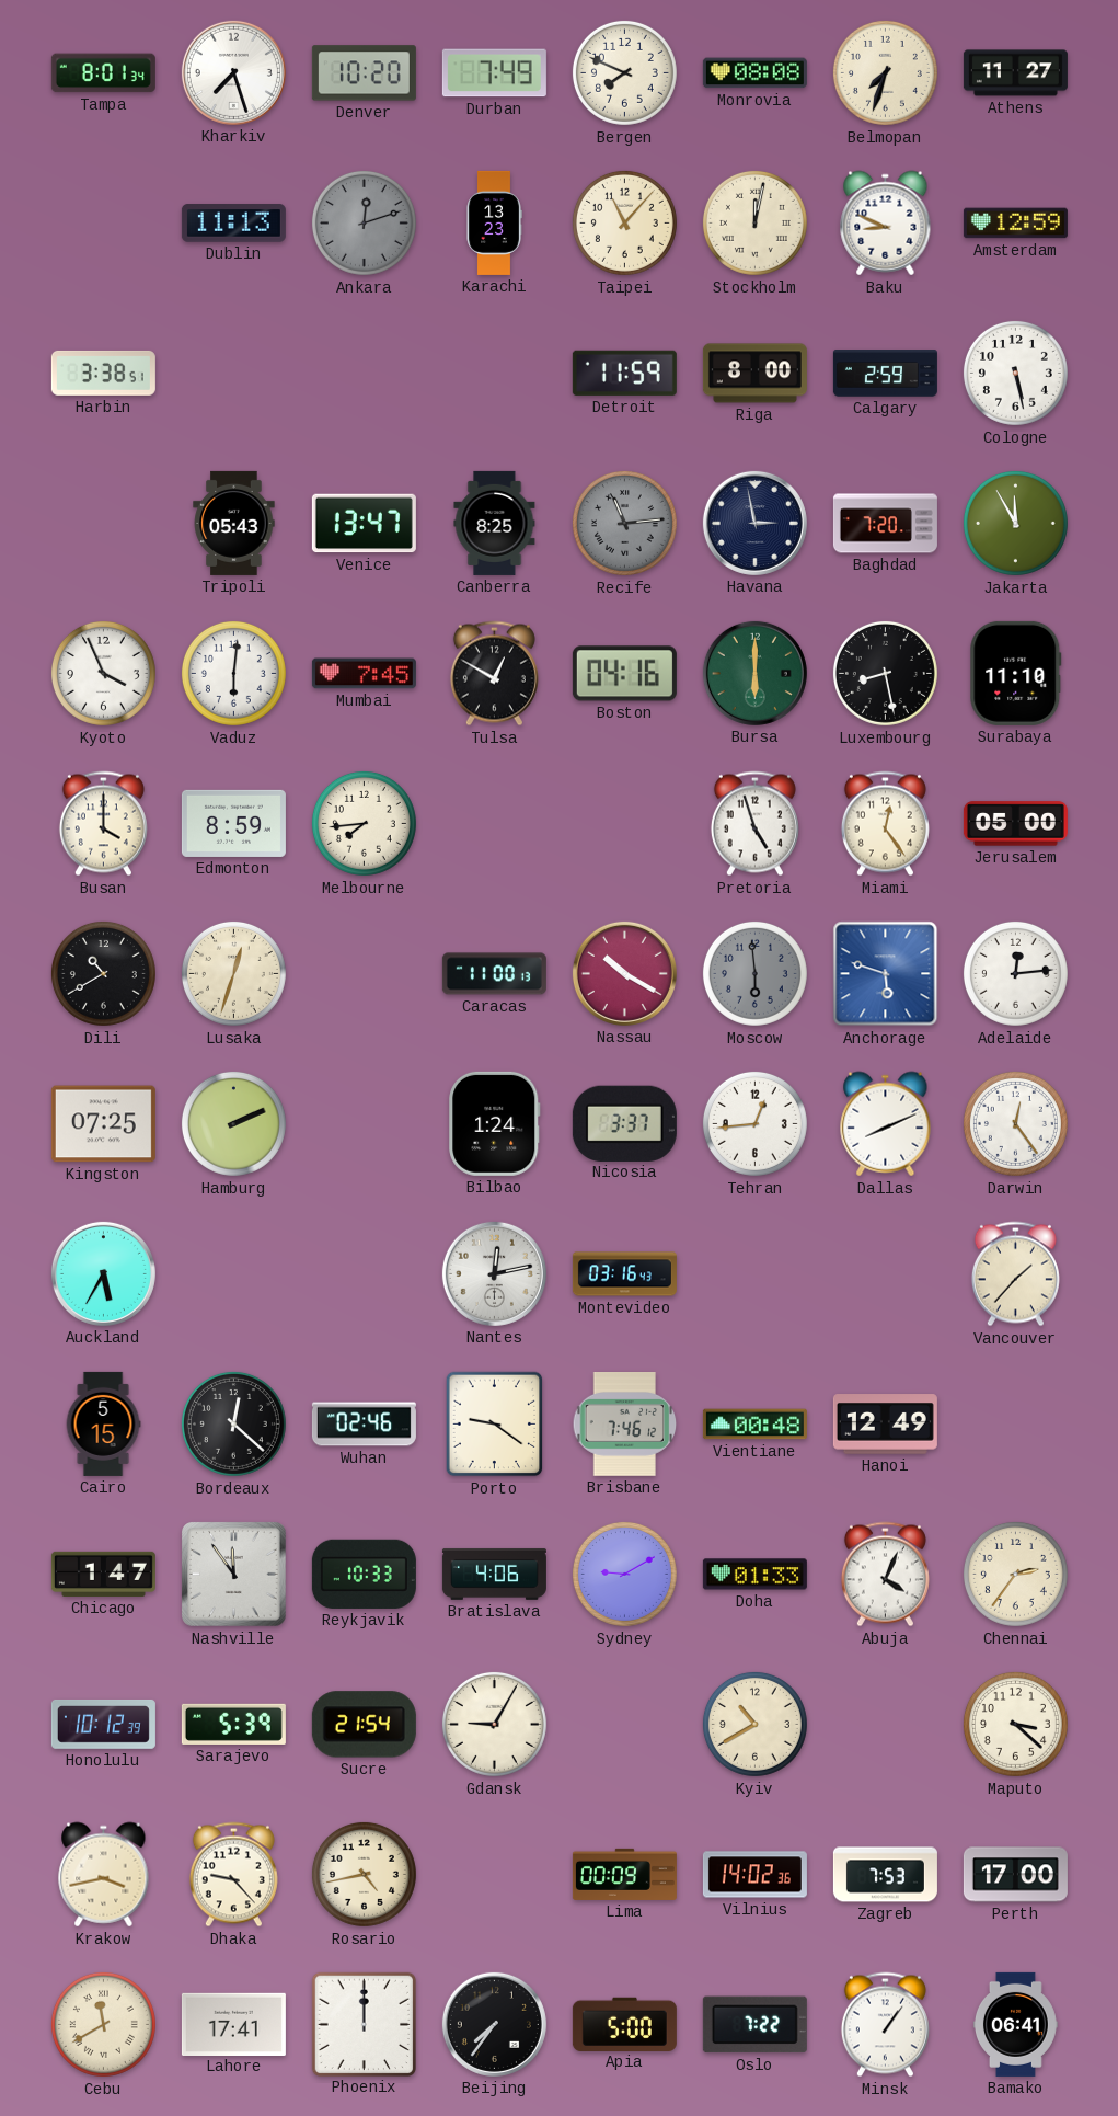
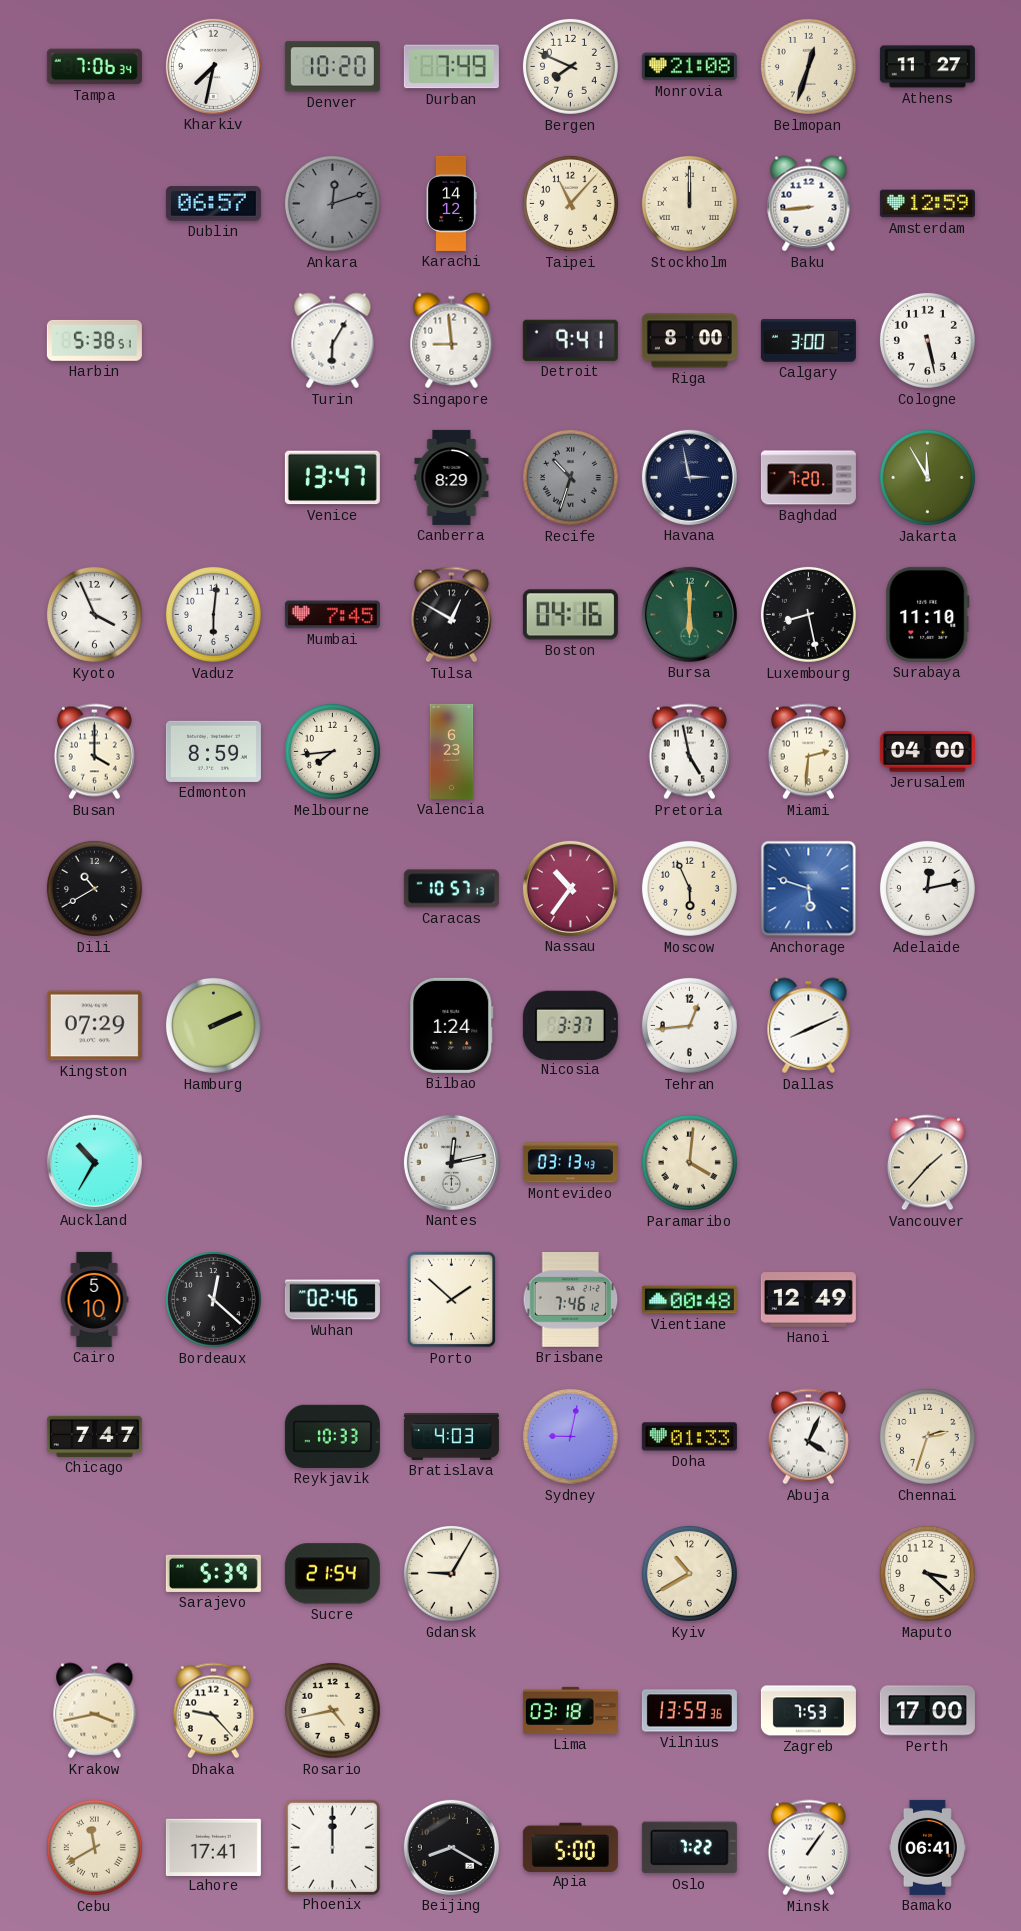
Tampa: 8:01 -> 7:06
Kharkiv: 7:27 -> 7:32
Monrovia: 08:08 -> 21:08
Belmopan: 7:33 -> 12:33
Dublin: 11:13 -> 06:57
Karachi: 13:23 -> 14:12
Stockholm: 12:02 -> 12:00
Baku: 8:49 -> 8:44
Harbin: 3:38 -> 5:38
Turin: none -> 6:05
Singapore: none -> 8:59
Detroit: 11:59 -> 9:41
Calgary: 2:59 -> 3:00
Tripoli: 05:43 -> none
Canberra: 8:25 -> 8:29
Recife: 11:14 -> 10:33
Valencia: none -> 6:23
Pretoria: 4:57 -> 4:58
Miami: 12:24 -> 2:31
Jerusalem: 05:00 -> 04:00
Lusaka: 12:33 -> none
Caracas: 11:00 -> 10:57
Nassau: 10:20 -> 10:36
Moscow: 5:59 -> 5:56
Moscow dial: grey -> cream
Adelaide: 12:14 -> 12:13
Kingston: 07:25 -> 07:29
Darwin: 12:24 -> none
Auckland: 5:35 -> 10:35
Montevideo: 03:16 -> 03:13
Paramaribo: none -> 4:01
Cairo: 5:15 -> 5:10
Porto: 9:21 -> 1:52
Chicago: 1:47 -> 7:47
Nashville: 11:54 -> none
Bratislava: 4:06 -> 4:03
Sydney: 9:10 -> 9:02
Chennai: 2:36 -> 2:33
Honolulu: 10:12 -> none
Lima: 00:09 -> 03:18
Vilnius: 14:02 -> 13:59
Beijing: 7:36 -> 8:20
